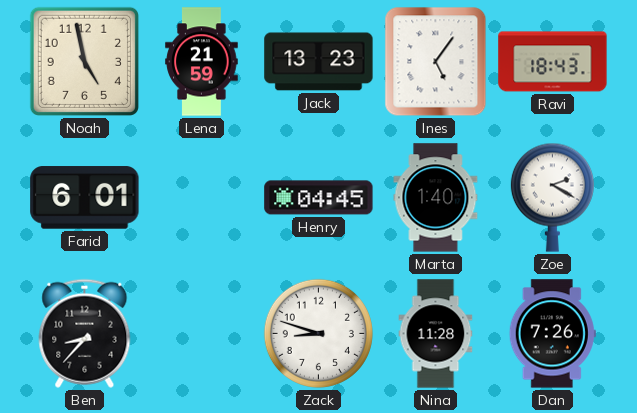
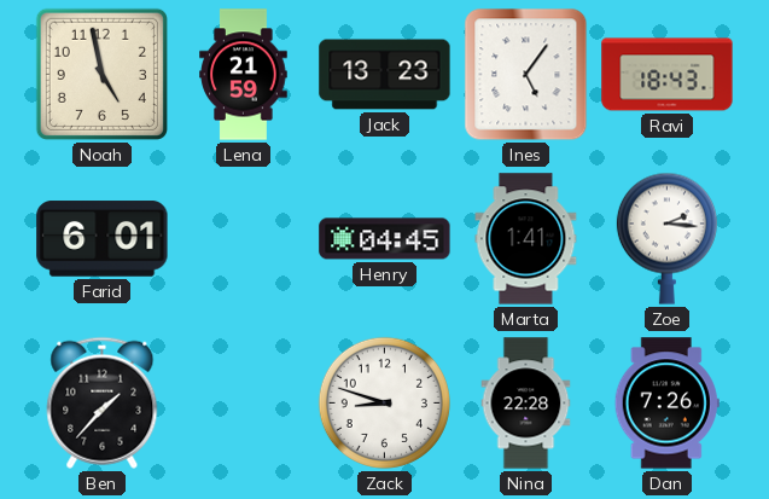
Marta: 1:40 -> 1:41
Zoe: 2:20 -> 2:16
Ben: 8:37 -> 1:37
Nina: 11:28 -> 22:28
